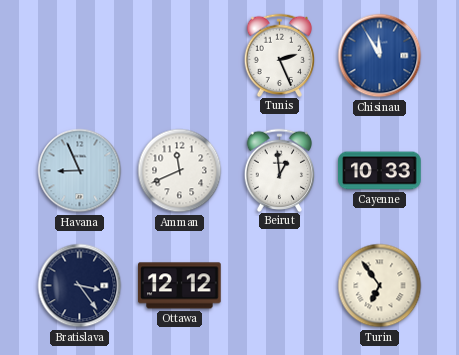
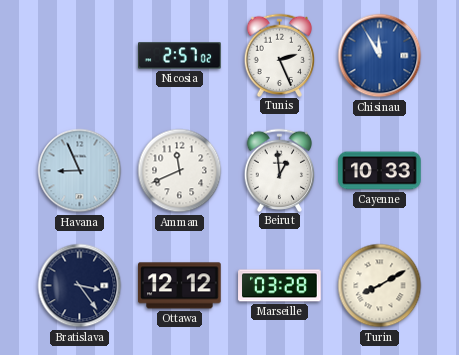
Nicosia: none -> 2:57
Marseille: none -> 03:28
Turin: 6:54 -> 8:10
